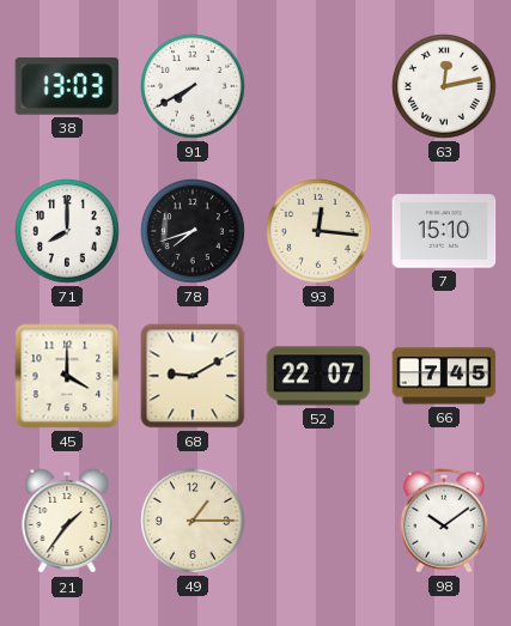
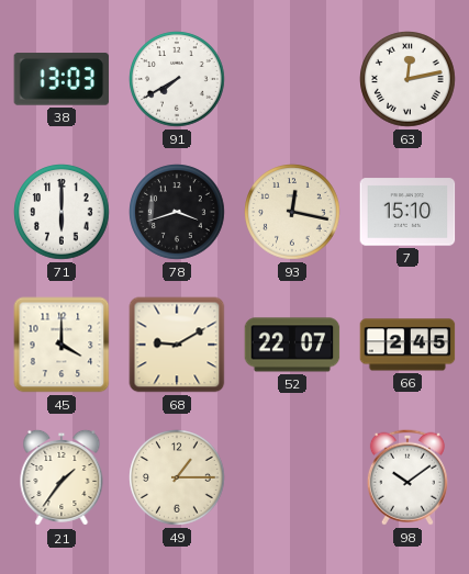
71: 8:00 -> 6:00
78: 7:42 -> 3:42
93: 12:16 -> 12:17
66: 7:45 -> 2:45
